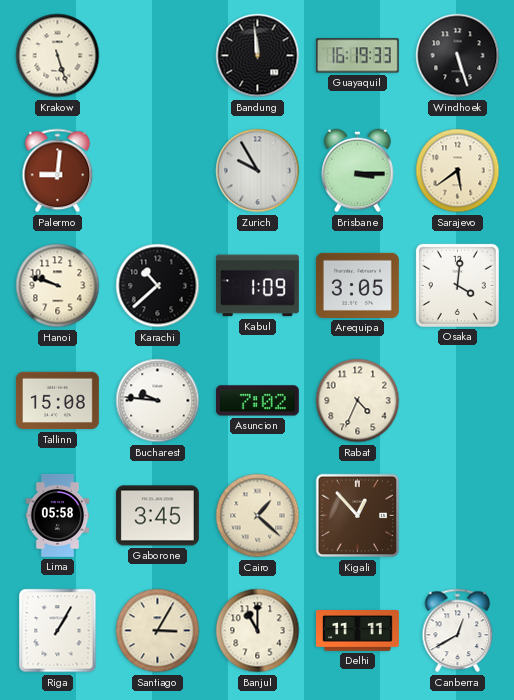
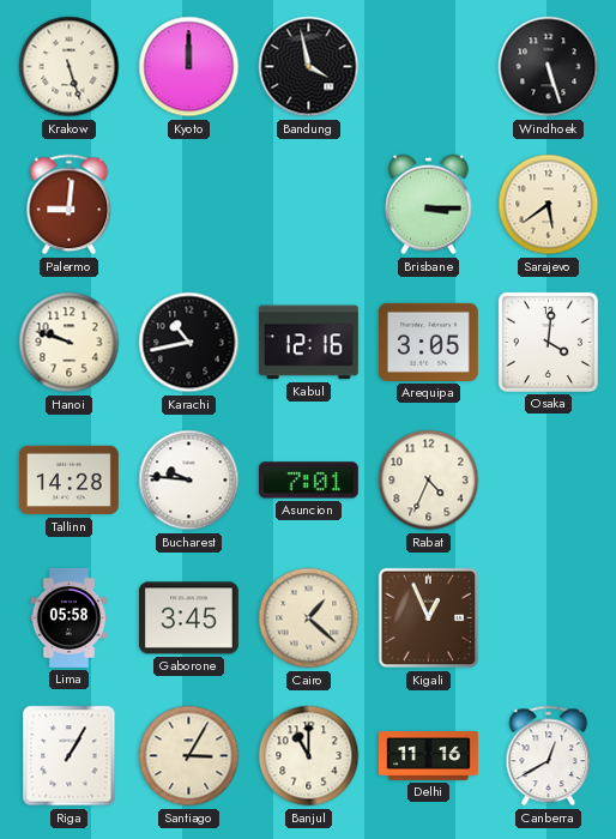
Kyoto: none -> 12:00
Bandung: 11:59 -> 3:58
Guayaquil: 16:19 -> none
Zurich: 9:55 -> none
Karachi: 10:38 -> 10:43
Kabul: 1:09 -> 12:16
Tallinn: 15:08 -> 14:28
Asuncion: 7:02 -> 7:01
Kigali: 12:53 -> 12:56
Delhi: 11:11 -> 11:16
